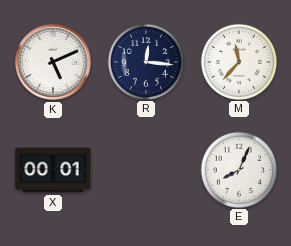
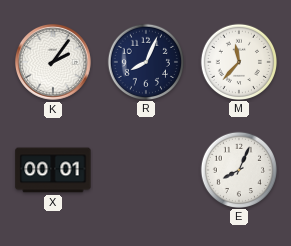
K: 5:11 -> 2:06
R: 12:16 -> 8:04
